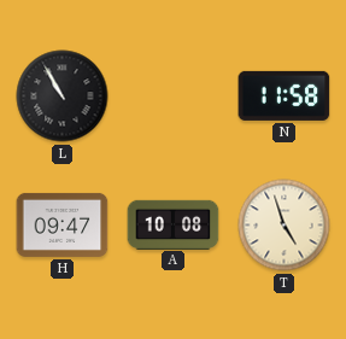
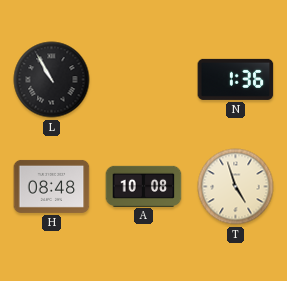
N: 11:58 -> 1:36
H: 09:47 -> 08:48
